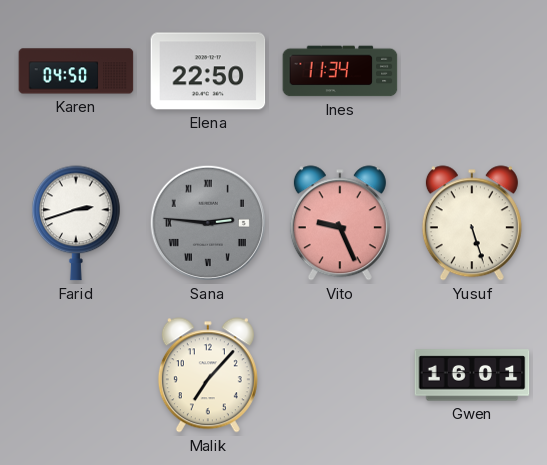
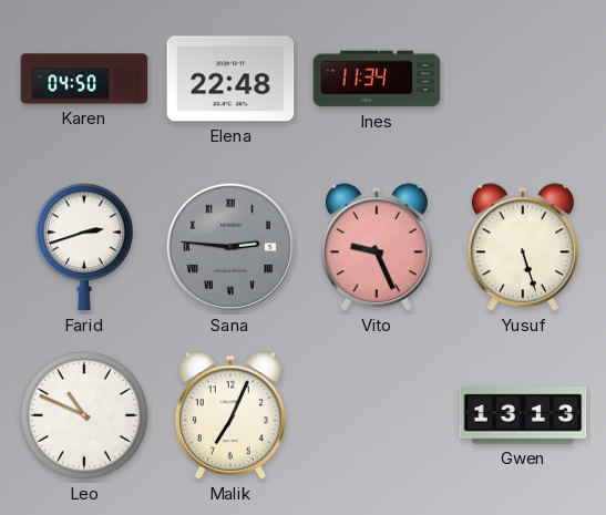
Elena: 22:50 -> 22:48
Leo: none -> 10:49
Malik: 7:07 -> 7:04
Gwen: 16:01 -> 13:13
